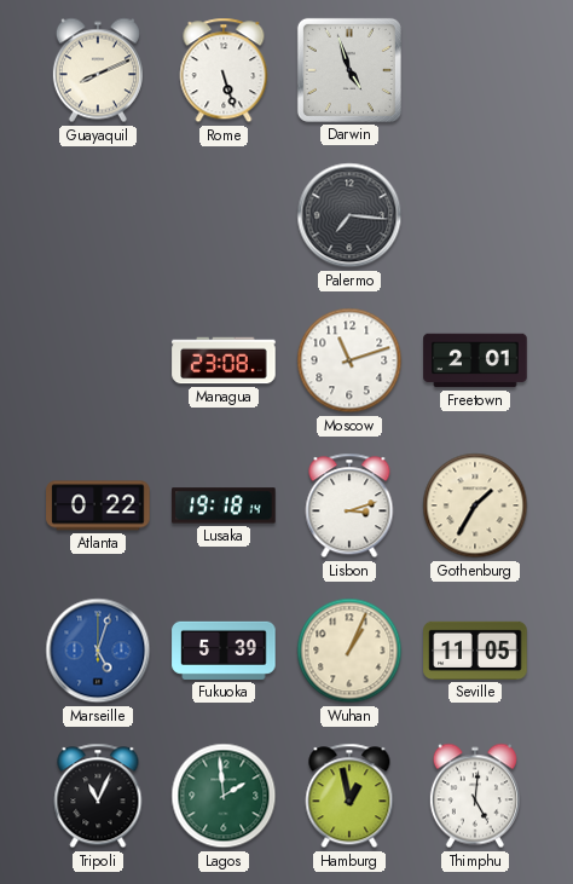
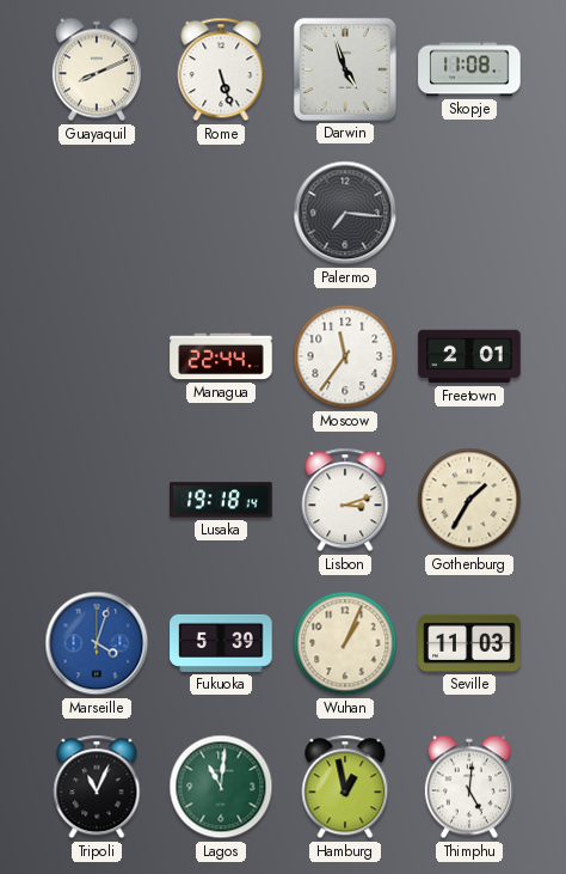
Skopje: none -> 11:08
Managua: 23:08 -> 22:44
Moscow: 11:12 -> 11:36
Atlanta: 0:22 -> none
Marseille: 5:03 -> 4:03
Seville: 11:05 -> 11:03
Lagos: 1:59 -> 11:01
